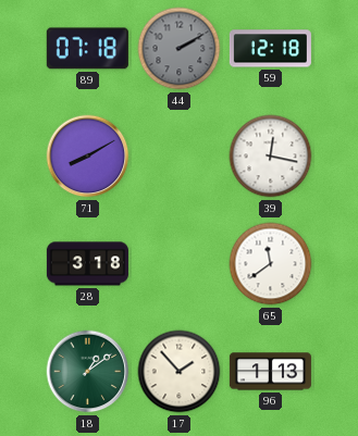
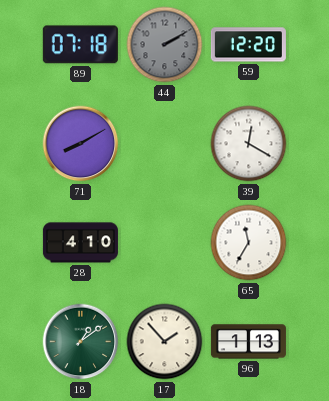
59: 12:18 -> 12:20
39: 12:17 -> 12:20
28: 3:18 -> 4:10
65: 11:39 -> 11:35
